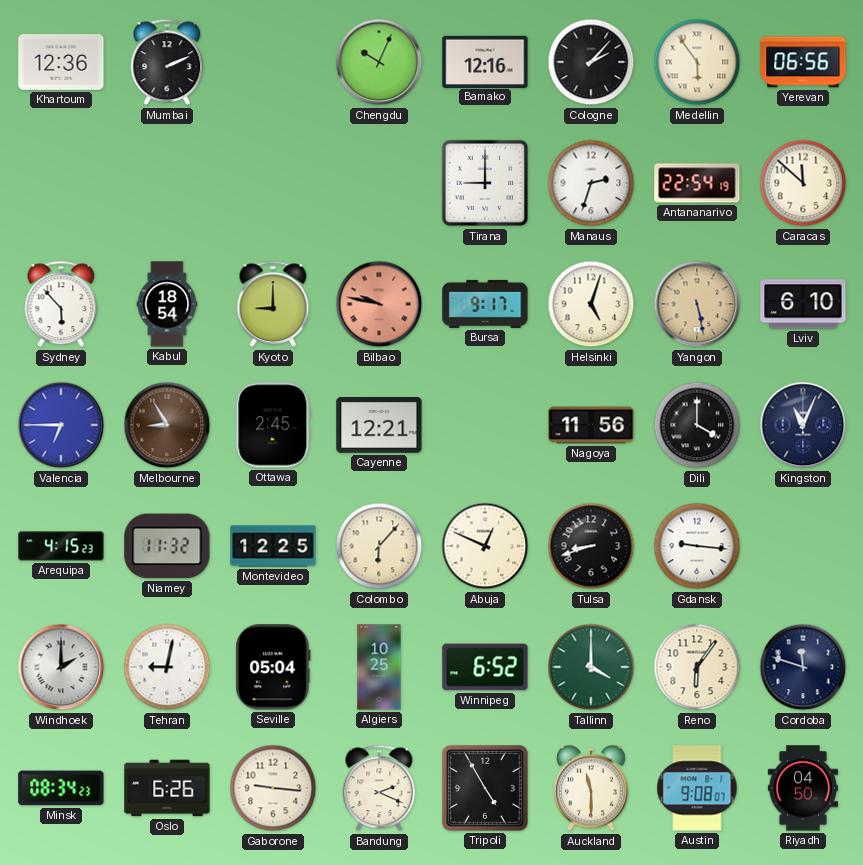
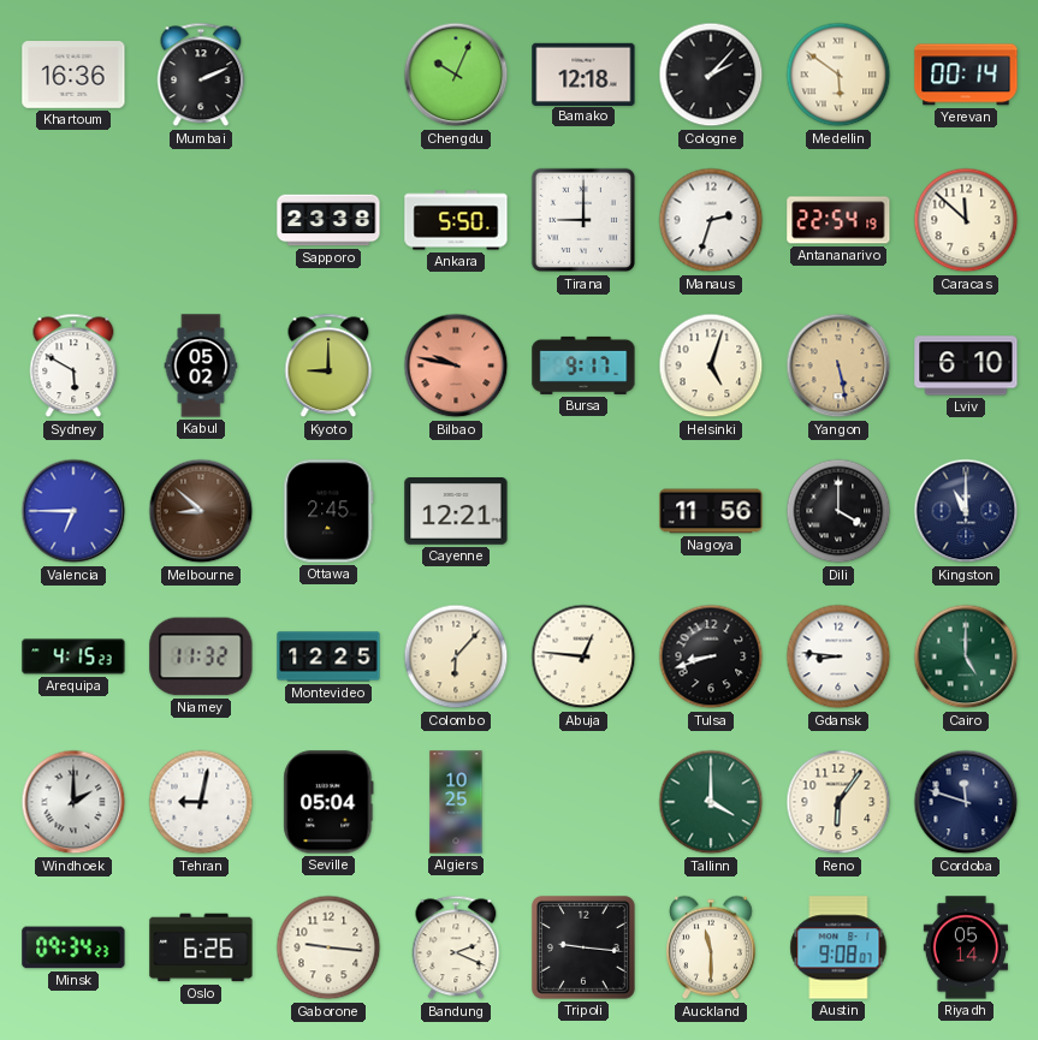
Khartoum: 12:36 -> 16:36
Bamako: 12:16 -> 12:18
Medellin: 5:54 -> 5:51
Yerevan: 06:56 -> 00:14
Sapporo: none -> 23:38
Ankara: none -> 5:50
Sydney: 5:53 -> 5:50
Kabul: 18:54 -> 05:02
Melbourne: 8:55 -> 8:52
Kingston: 11:04 -> 11:00
Abuja: 12:49 -> 12:46
Gdansk: 9:16 -> 8:46
Cairo: none -> 5:00
Winnipeg: 6:52 -> none
Minsk: 08:34 -> 09:34
Tripoli: 4:55 -> 9:16
Riyadh: 04:50 -> 05:14
